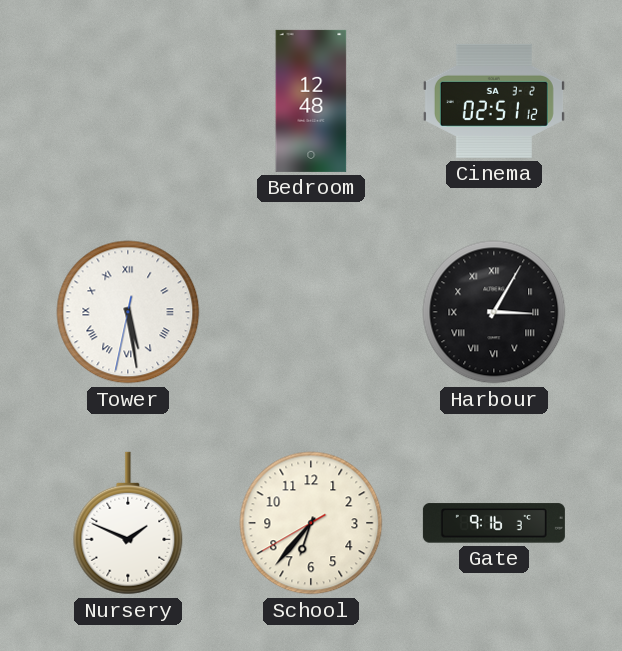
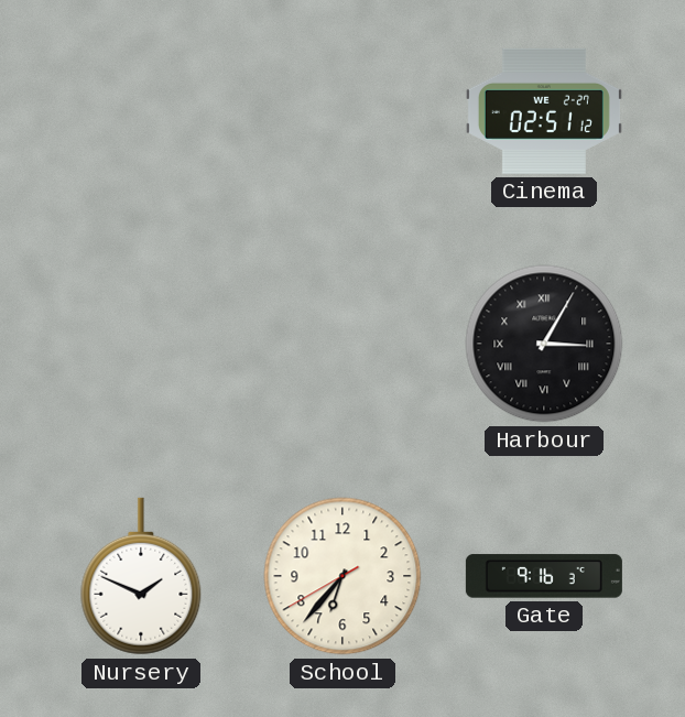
Bedroom: 12:48 -> none
Cinema date: SA 3-2 -> WE 2-27
Tower: 5:28 -> none
